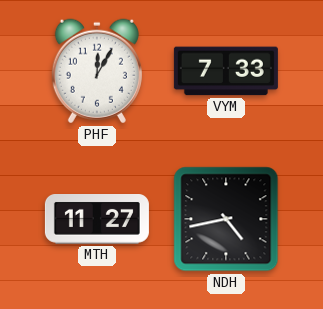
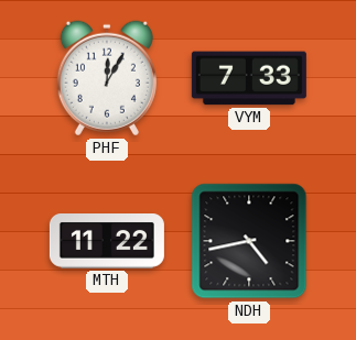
MTH: 11:27 -> 11:22
